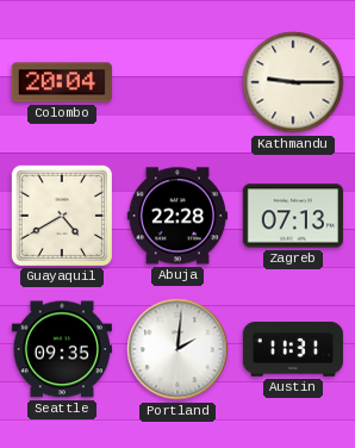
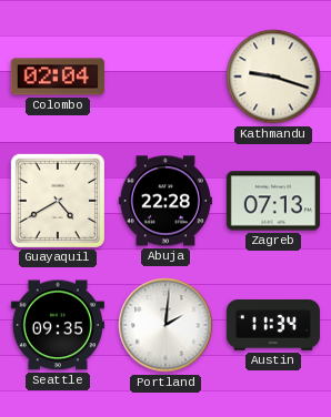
Colombo: 20:04 -> 02:04
Kathmandu: 9:15 -> 9:18
Austin: 11:31 -> 11:34
